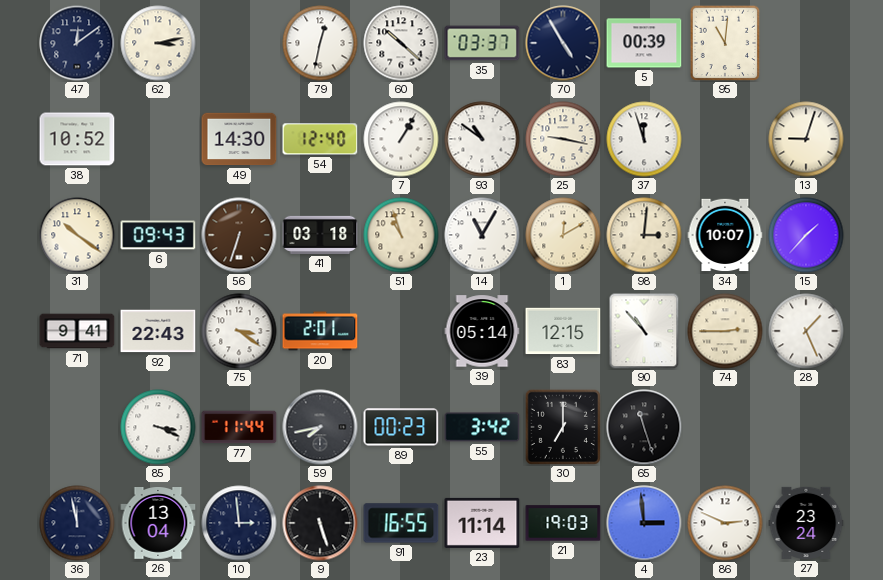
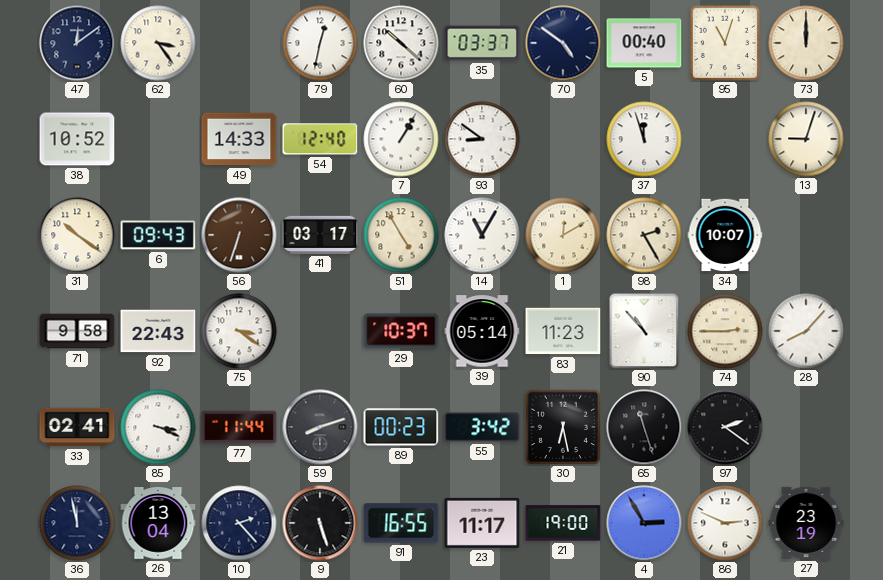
62: 3:13 -> 3:24
70: 4:55 -> 4:51
5: 00:39 -> 00:40
95: 11:01 -> 11:03
73: none -> 12:00
49: 14:30 -> 14:33
93: 10:51 -> 8:51
25: 9:17 -> none
41: 03:18 -> 03:17
51: 10:57 -> 4:55
98: 3:01 -> 2:25
15: 1:37 -> none
71: 9:41 -> 9:58
20: 2:01 -> none
29: none -> 10:37
83: 12:15 -> 11:23
28: 1:26 -> 8:07
33: none -> 02:41
59: 7:43 -> 8:12
30: 7:00 -> 6:28
97: none -> 2:21
10: 2:59 -> 2:23
23: 11:14 -> 11:17
21: 19:03 -> 19:00
4: 2:59 -> 2:55
27: 23:24 -> 23:19
